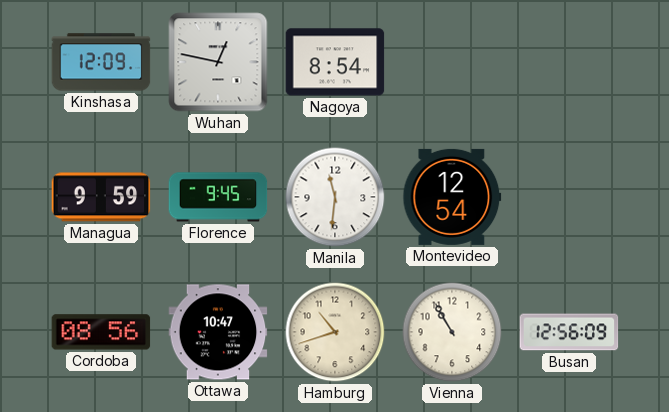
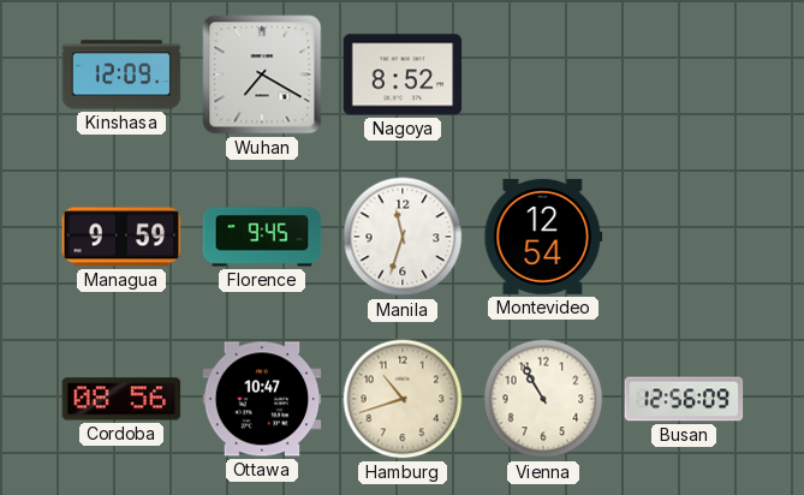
Wuhan: 12:47 -> 7:20
Nagoya: 8:54 -> 8:52
Manila: 11:31 -> 11:33
